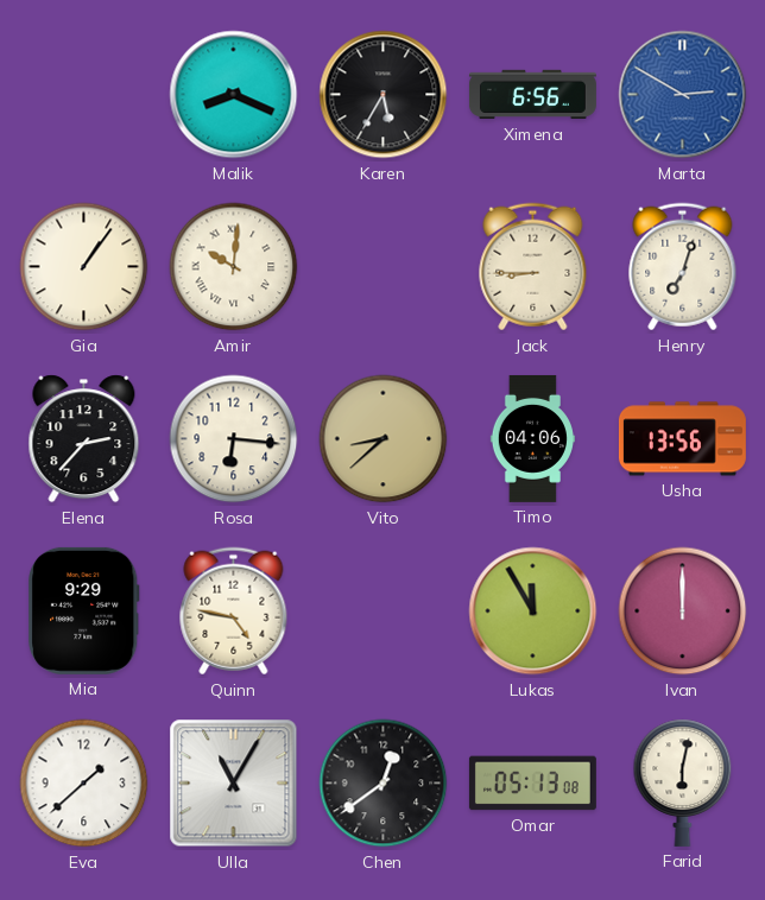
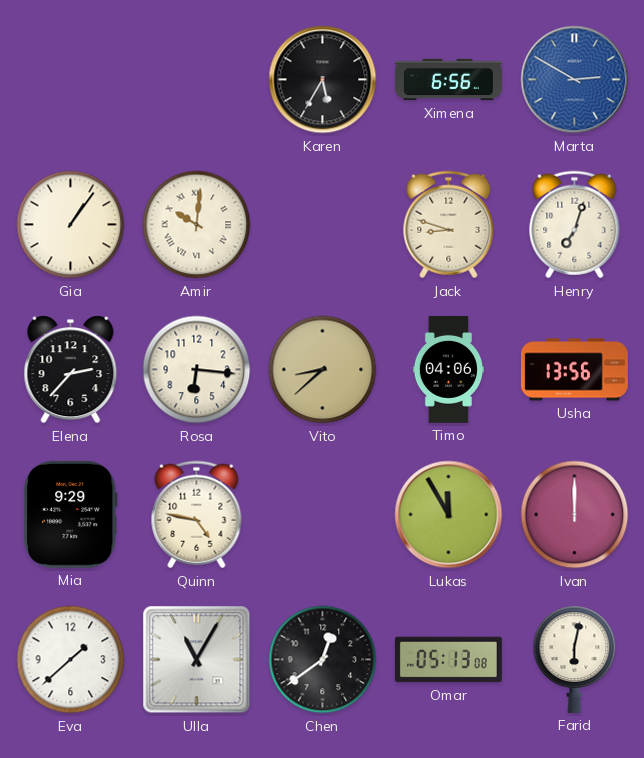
Malik: 8:19 -> none
Jack: 8:45 -> 8:48
